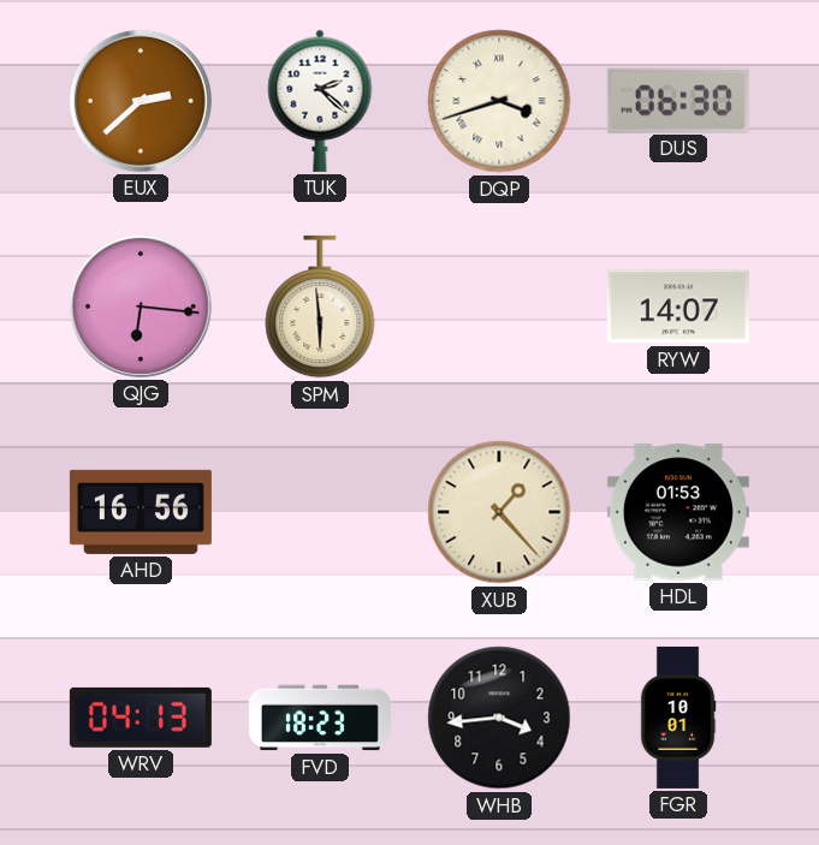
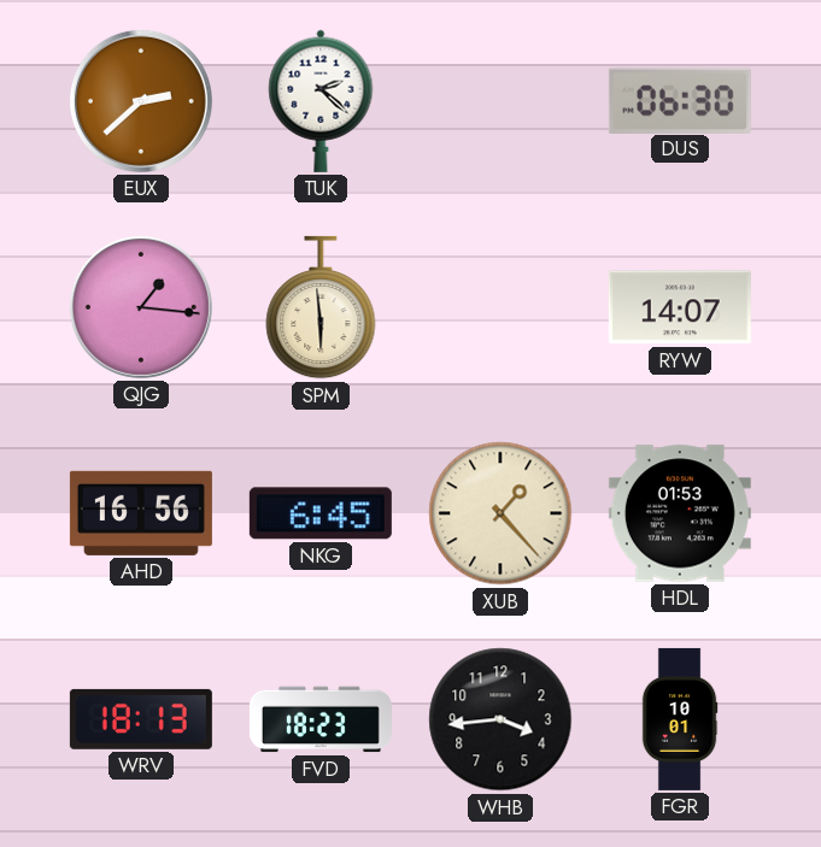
DQP: 3:42 -> none
QJG: 6:16 -> 1:16
NKG: none -> 6:45
WRV: 04:13 -> 18:13
